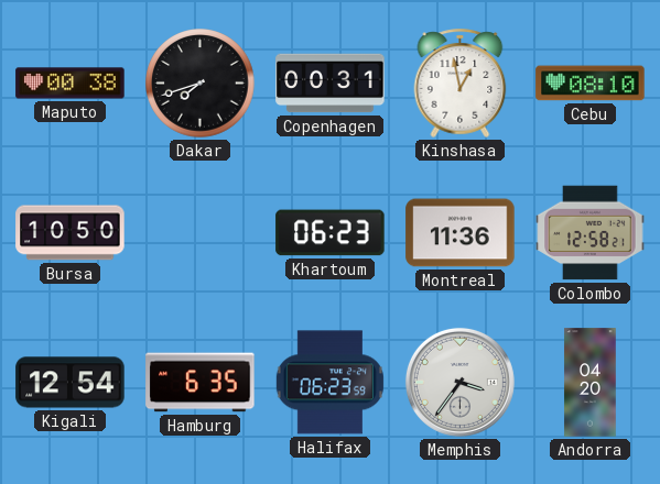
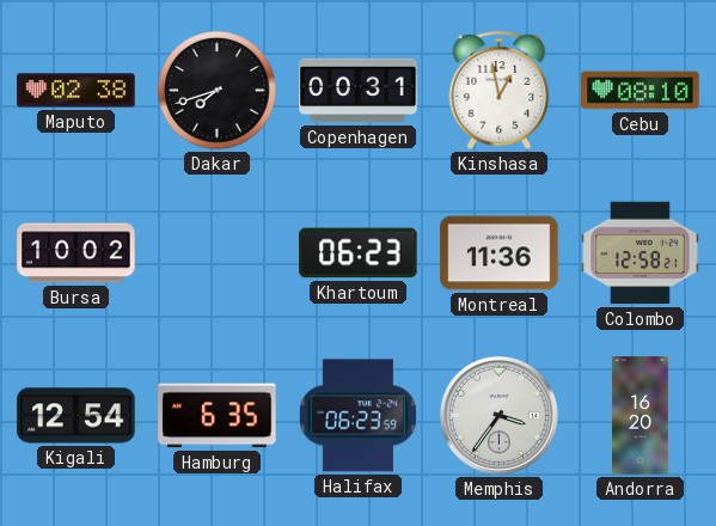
Maputo: 00:38 -> 02:38
Bursa: 10:50 -> 10:02
Andorra: 04:20 -> 16:20
